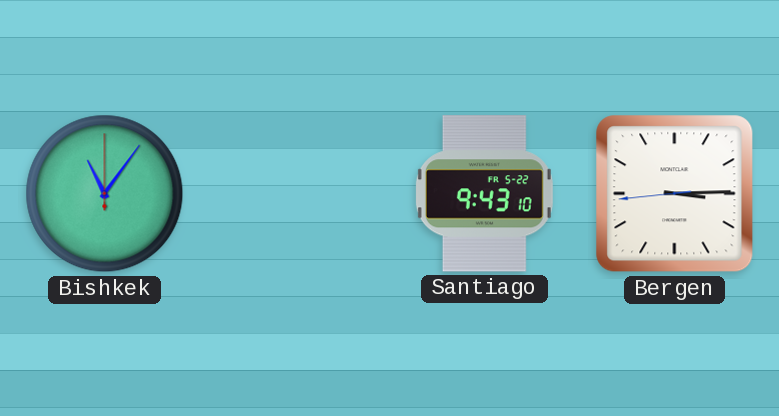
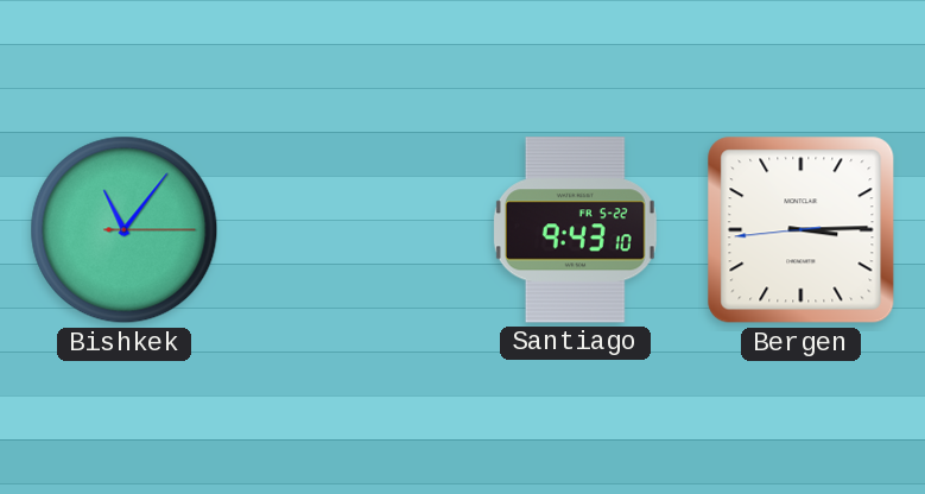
Bishkek: 11:06:00 -> 11:06:15
